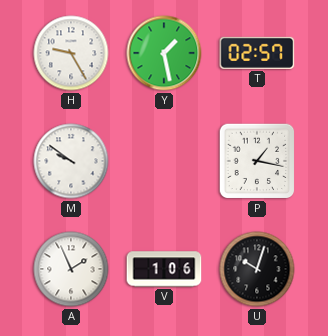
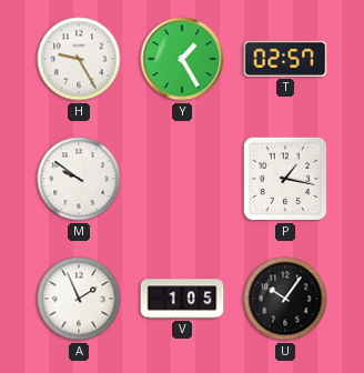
Y: 1:28 -> 1:25
V: 1:06 -> 1:05
U: 10:03 -> 10:06
